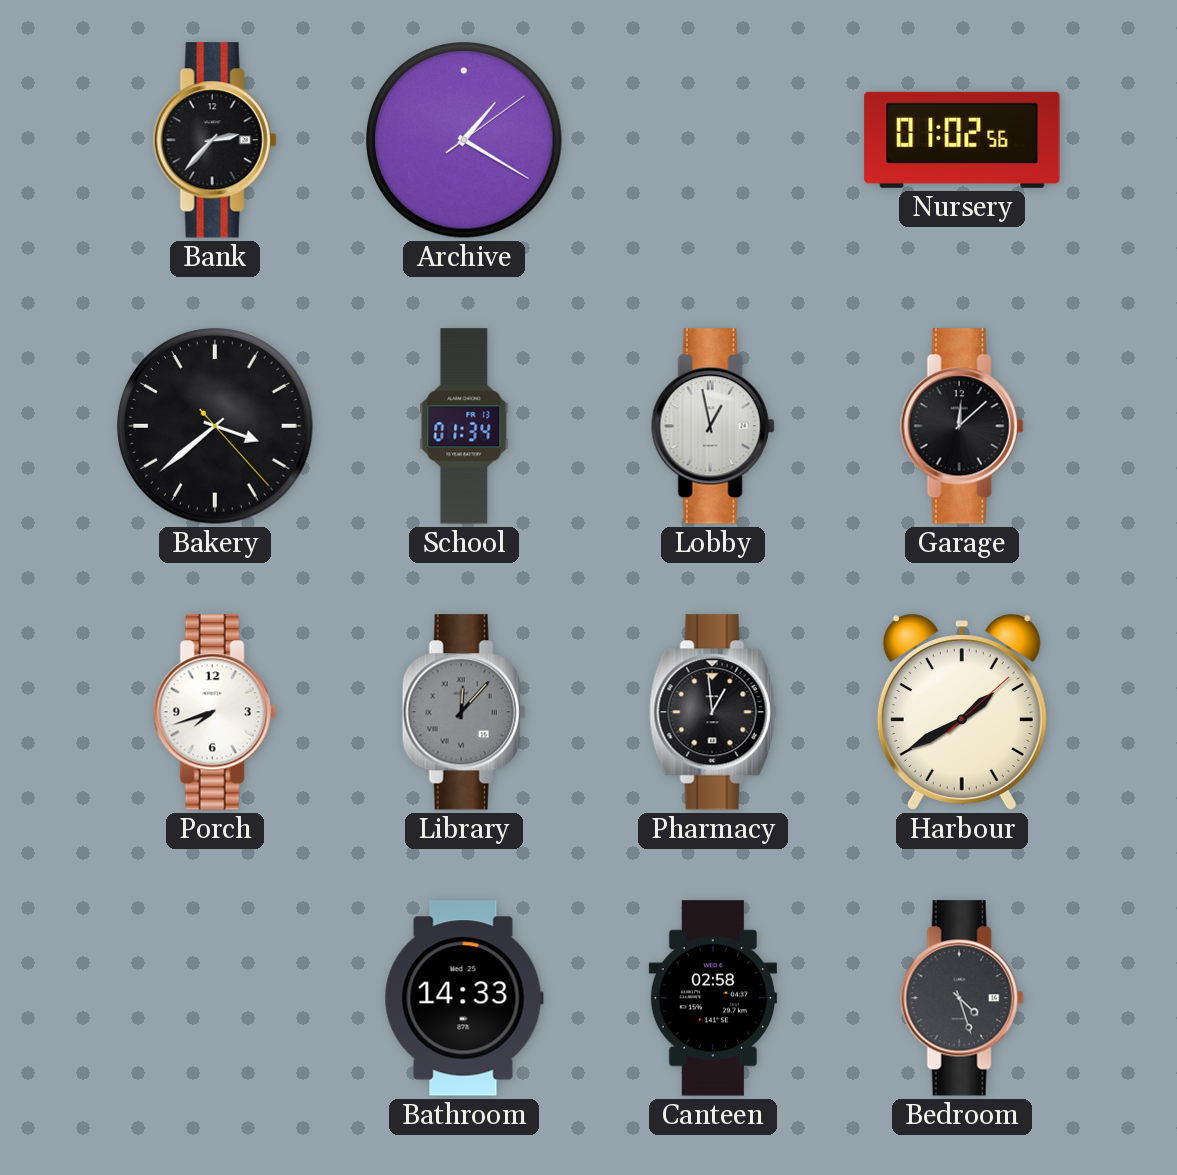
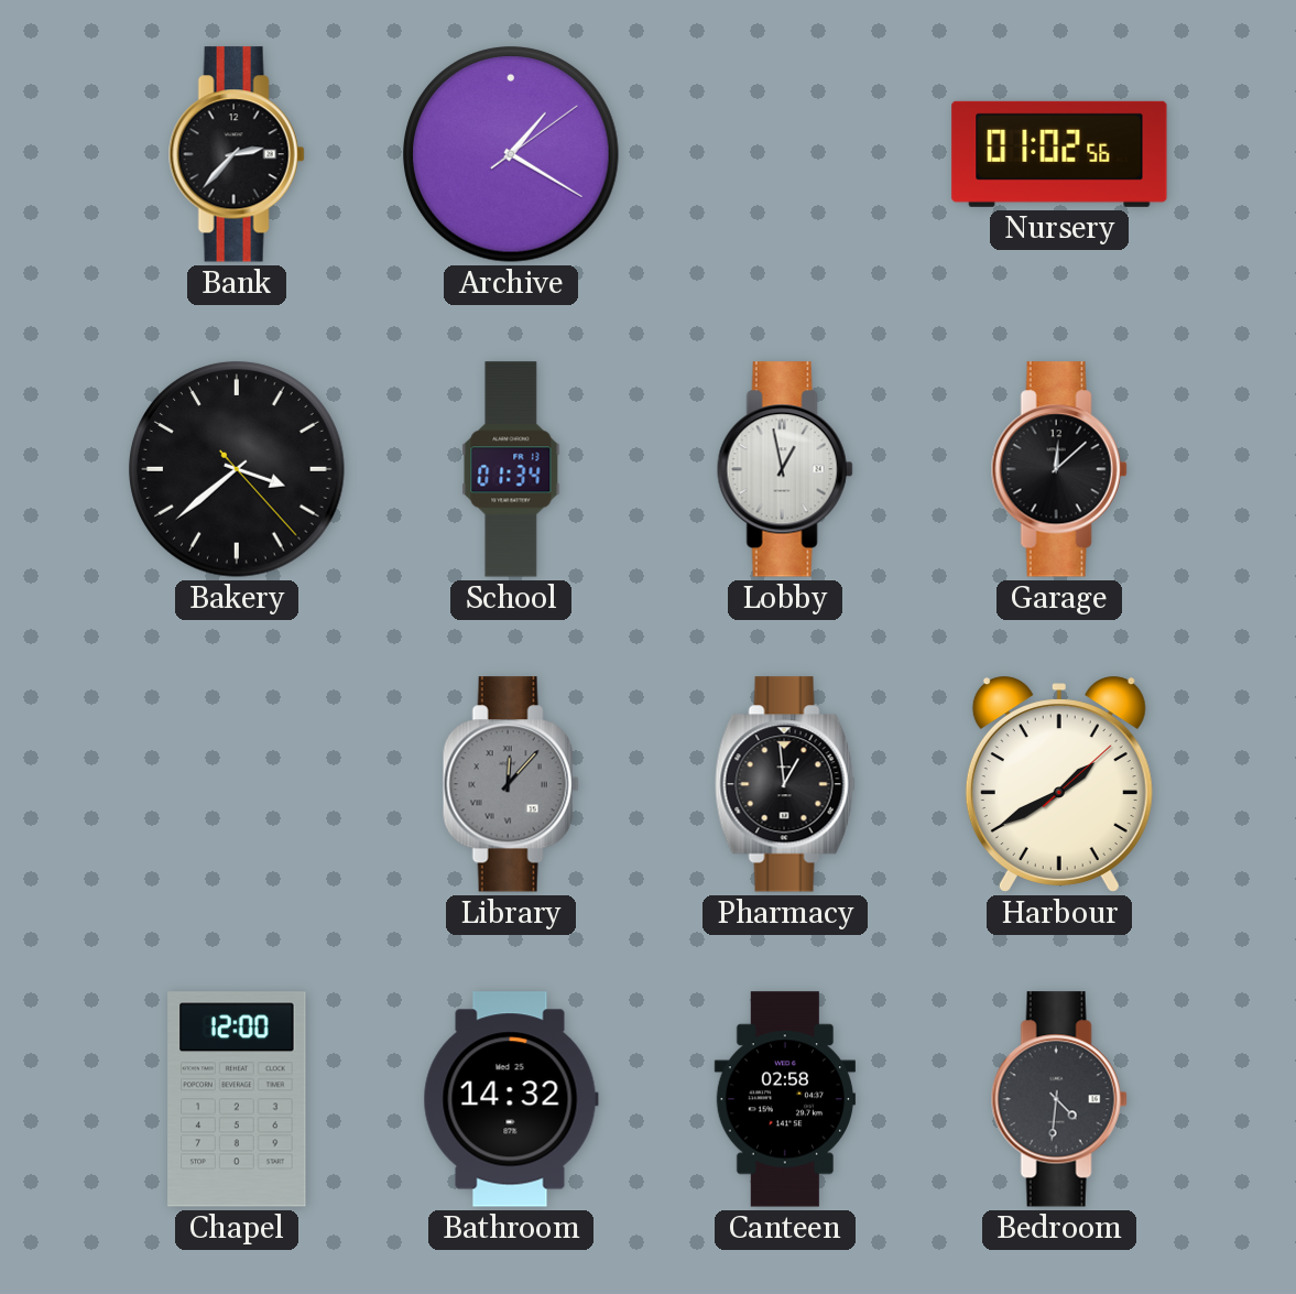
Porch: 7:42 -> none
Chapel: none -> 12:00
Bathroom: 14:33 -> 14:32
Bedroom: 4:27 -> 4:31
